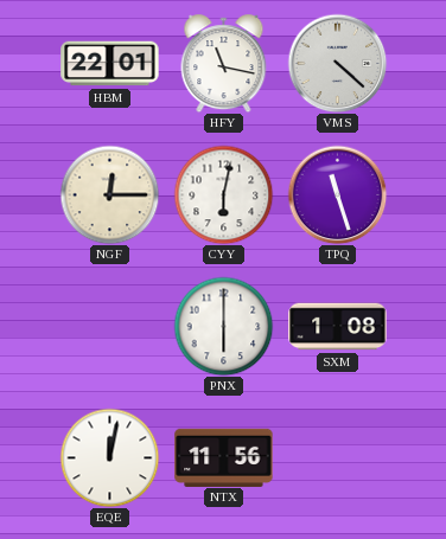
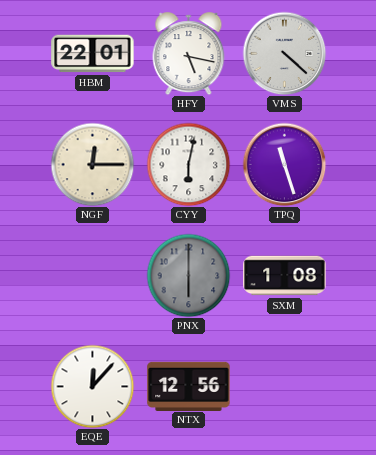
HFY: 11:17 -> 5:17
PNX dial: white -> grey
EQE: 12:02 -> 12:07
NTX: 11:56 -> 12:56
